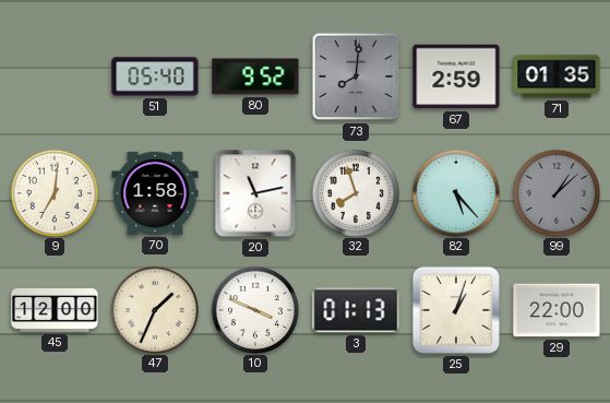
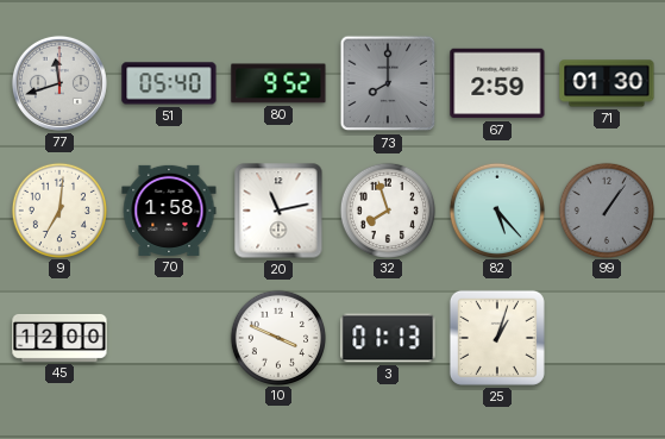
77: none -> 11:42
73: 8:01 -> 8:00
71: 01:35 -> 01:30
99: 1:08 -> 1:06
47: 1:34 -> none
29: 22:00 -> none
